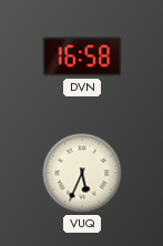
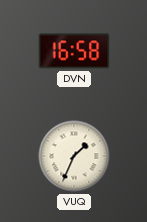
VUQ: 5:34 -> 1:34
